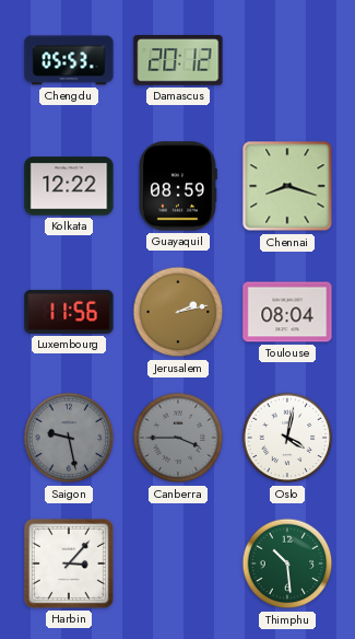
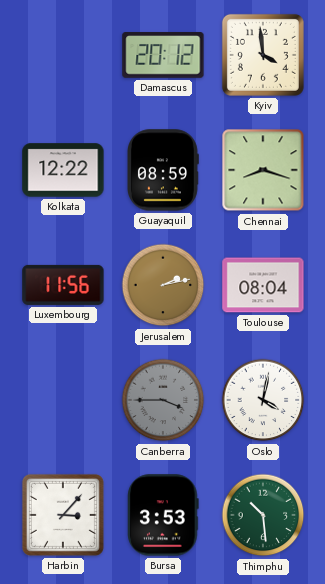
Chengdu: 05:53 -> none
Kyiv: none -> 3:59
Saigon: 9:28 -> none
Bursa: none -> 3:53
